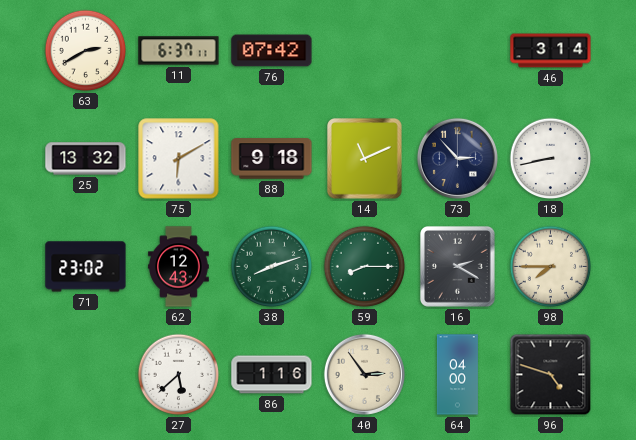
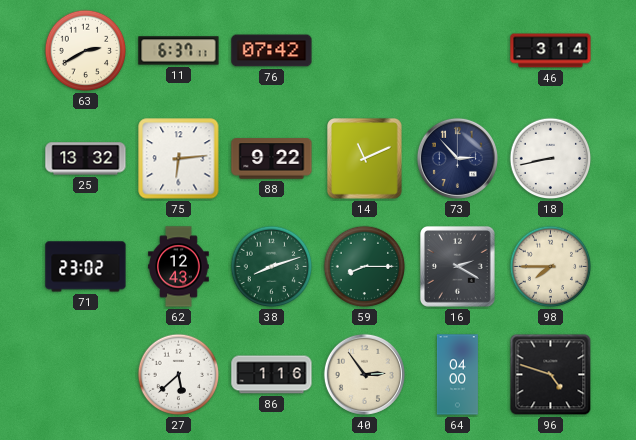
75: 6:10 -> 6:14
88: 9:18 -> 9:22
